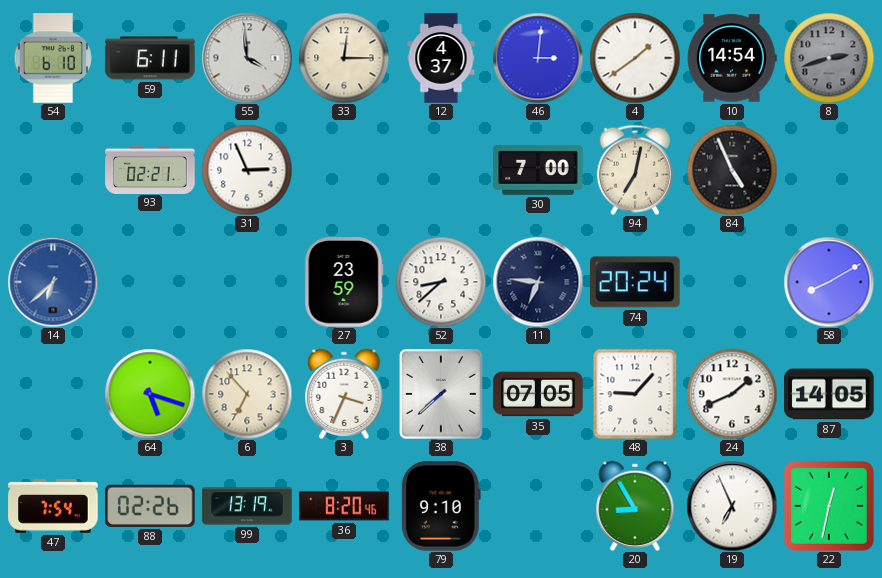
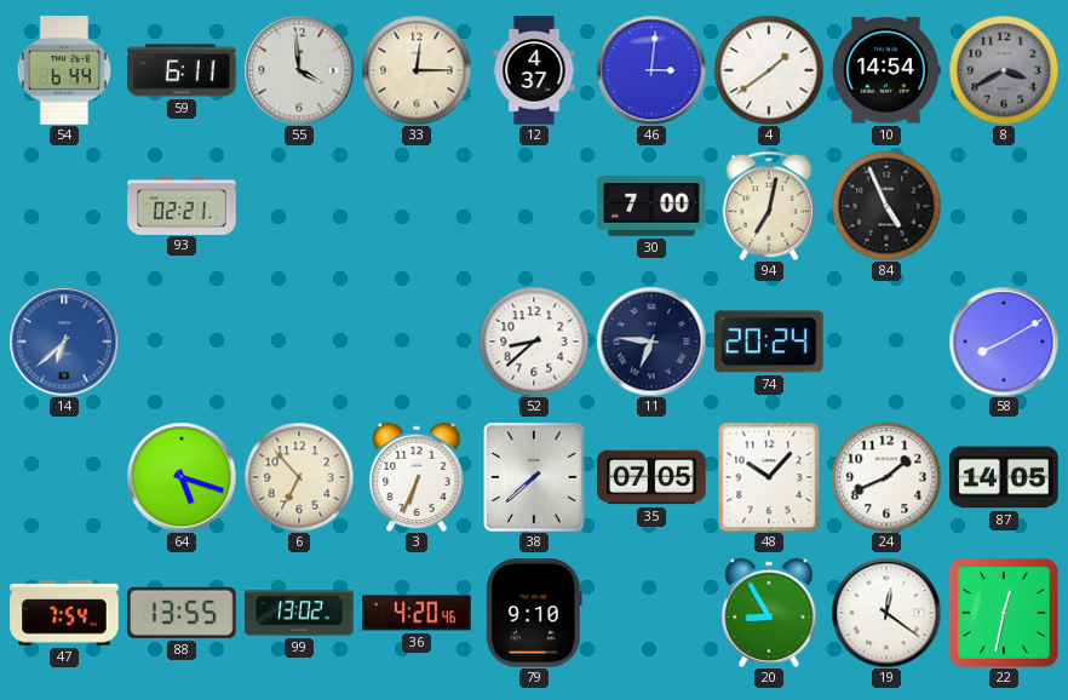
54: 6:10 -> 6:44
8: 2:42 -> 3:40
31: 2:56 -> none
27: 23:59 -> none
3: 3:34 -> 6:34
48: 9:07 -> 10:07
88: 02:26 -> 13:55
99: 13:19 -> 13:02
36: 8:20 -> 4:20
19: 6:56 -> 12:21
